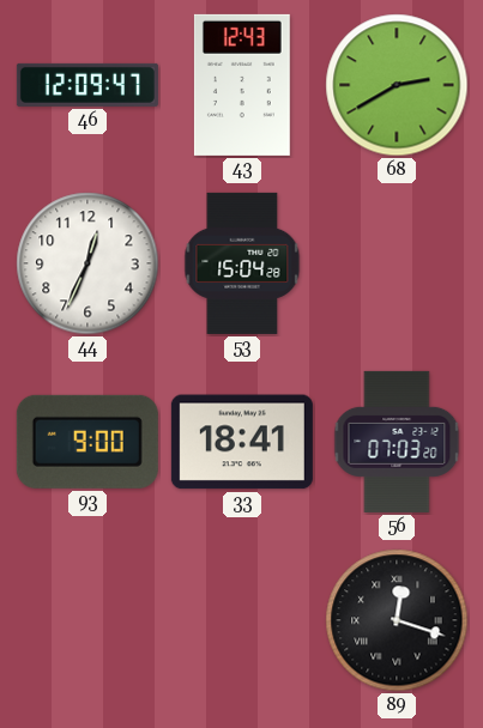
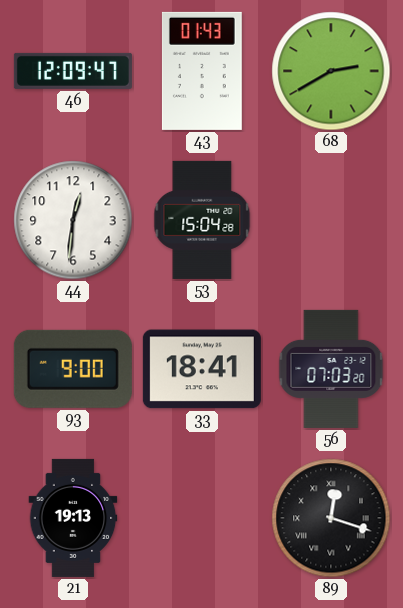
43: 12:43 -> 01:43
44: 12:34 -> 12:31
21: none -> 19:13
